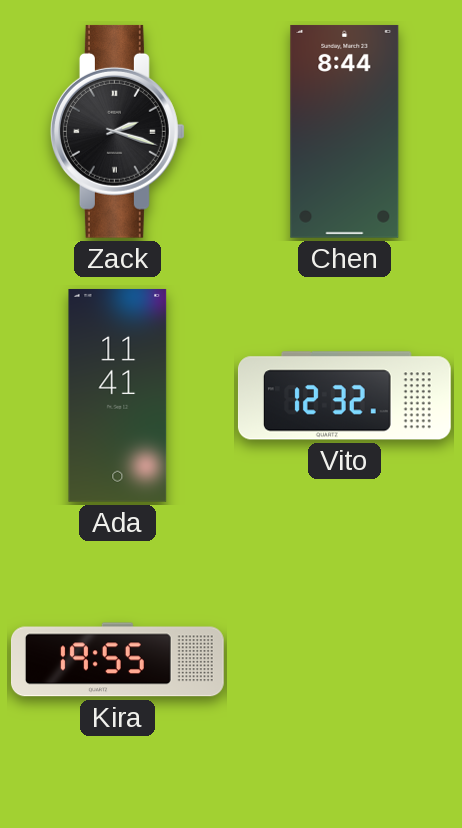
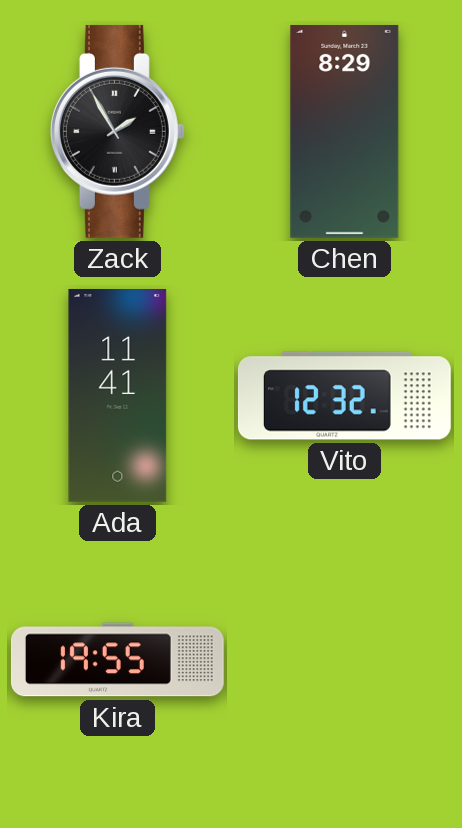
Zack: 2:18 -> 1:55
Chen: 8:44 -> 8:29
